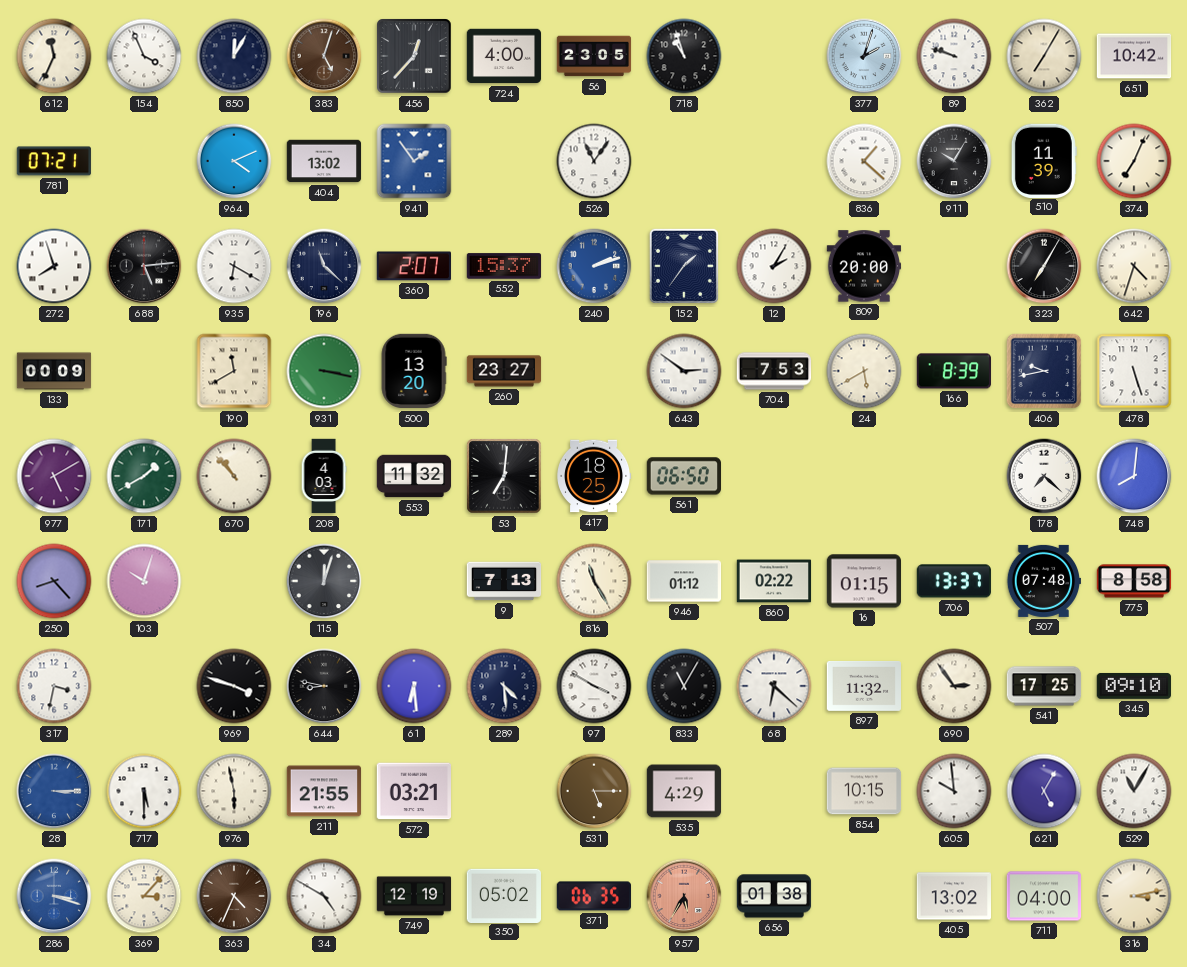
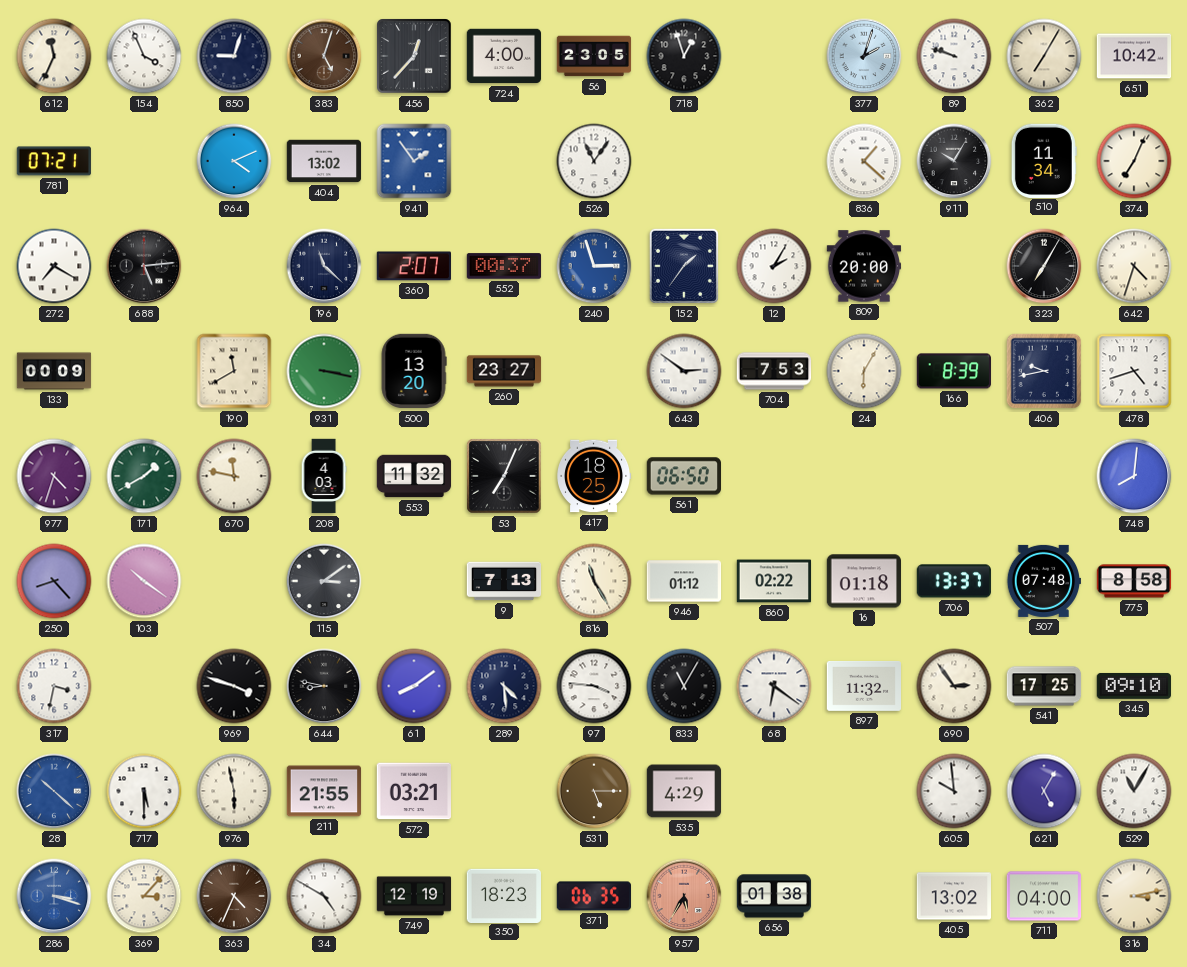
850: 12:05 -> 9:03
718: 10:57 -> 12:57
510: 11:39 -> 11:34
272: 7:57 -> 7:20
935: 6:20 -> none
552: 15:37 -> 00:37
240: 2:12 -> 2:57
24: 5:40 -> 6:05
478: 5:27 -> 4:42
977: 5:10 -> 4:33
670: 10:53 -> 11:47
53: 7:01 -> 7:04
178: 7:22 -> none
103: 10:03 -> 10:21
115: 12:03 -> 3:09
16: 01:15 -> 01:18
61: 6:29 -> 8:09
97: 3:50 -> 3:46
68: 6:22 -> 6:21
28: 3:15 -> 10:22
854: 10:15 -> none
350: 05:02 -> 18:23
